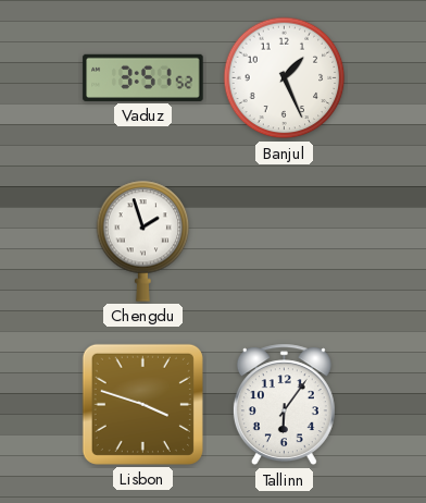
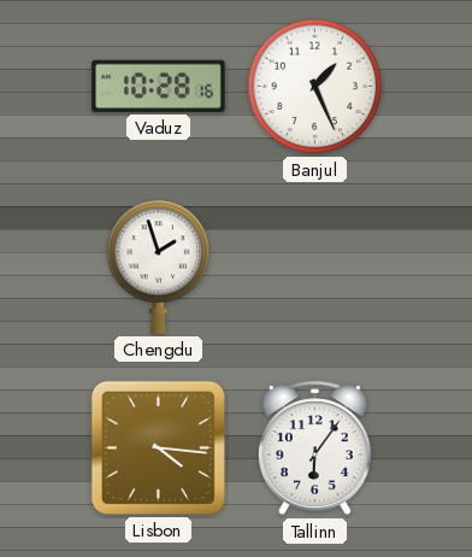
Vaduz: 3:51 -> 10:28
Lisbon: 3:48 -> 4:16
